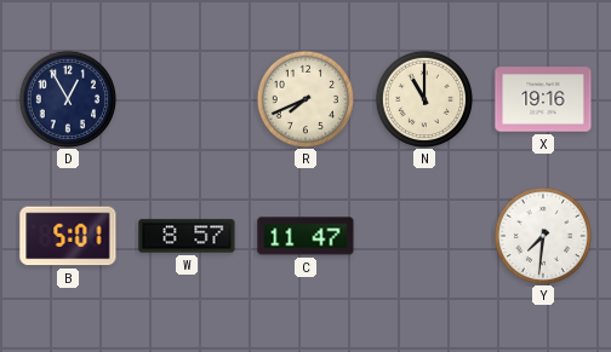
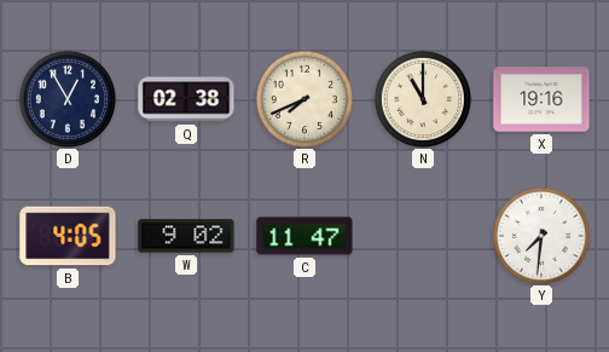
Q: none -> 02:38
B: 5:01 -> 4:05
W: 8:57 -> 9:02
